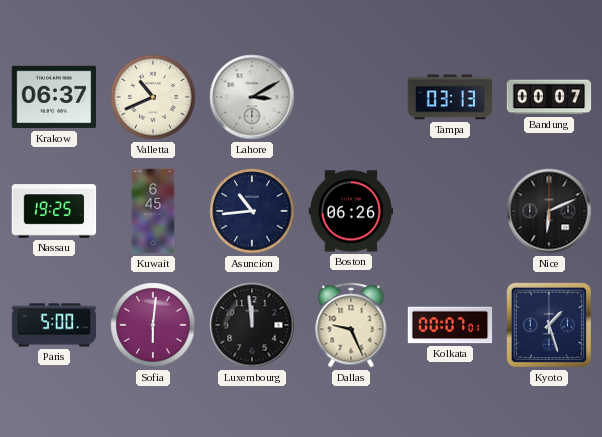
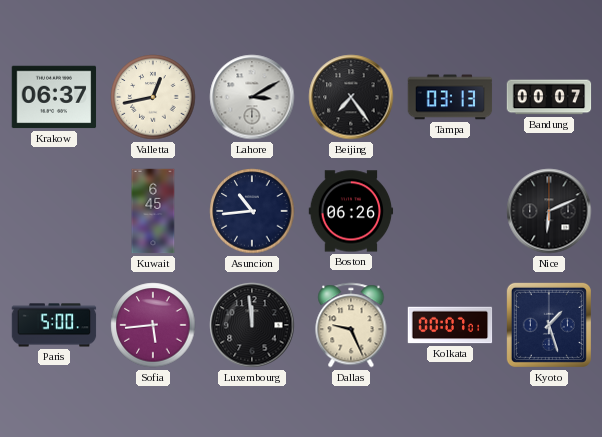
Valletta: 10:41 -> 12:43
Beijing: none -> 7:24
Nassau: 19:25 -> none
Sofia: 6:01 -> 5:44
